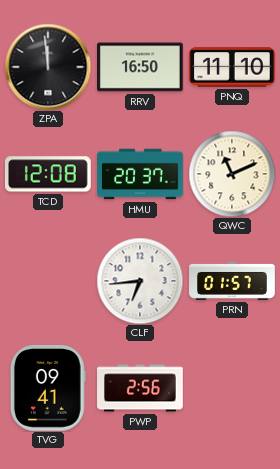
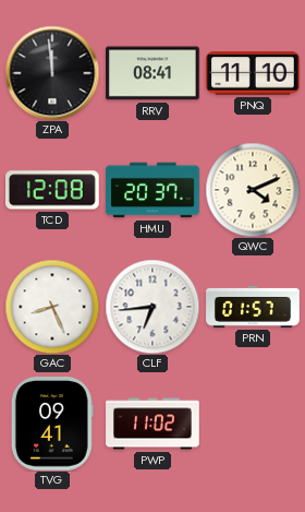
RRV: 16:50 -> 08:41
QWC: 11:11 -> 4:11
GAC: none -> 8:26
PWP: 2:56 -> 11:02
